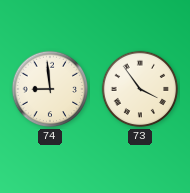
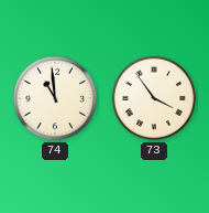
74: 8:59 -> 10:59
